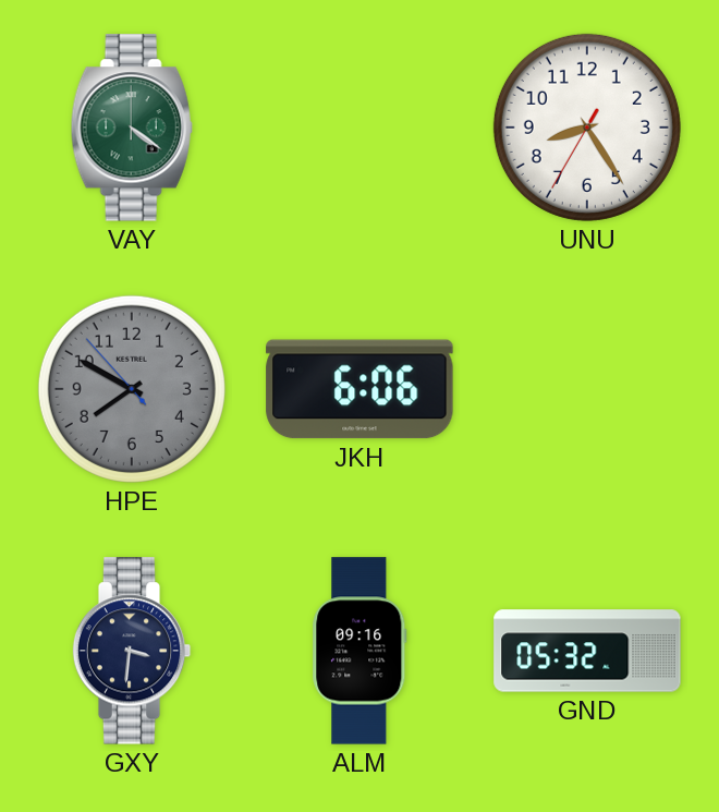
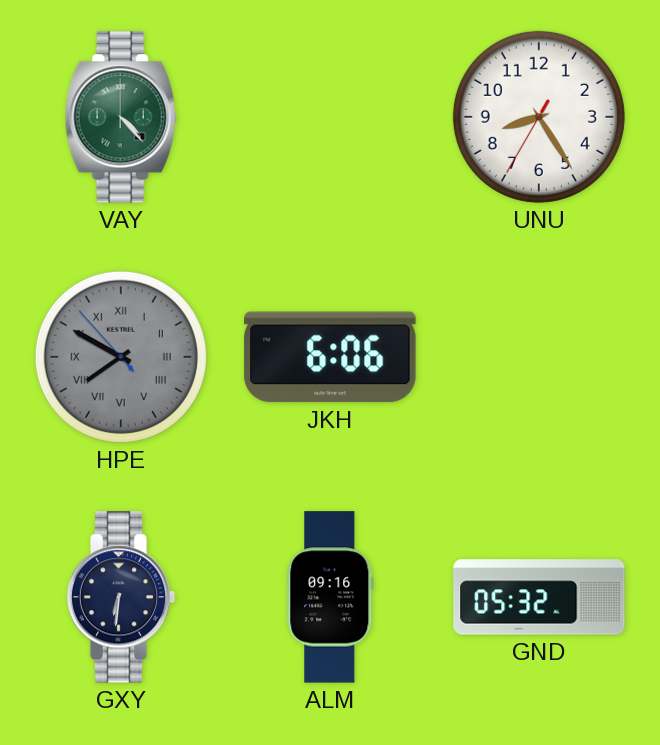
VAY: 4:21 -> 4:23
HPE numerals: Arabic -> Roman
GXY: 3:31 -> 6:31
